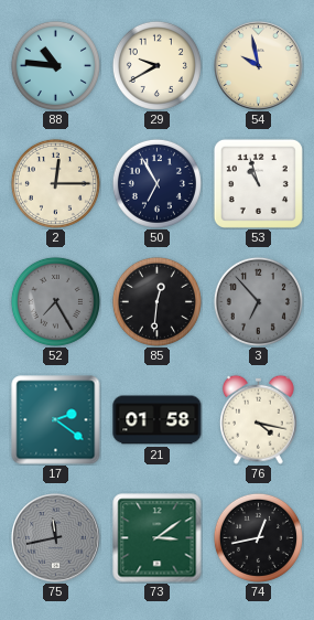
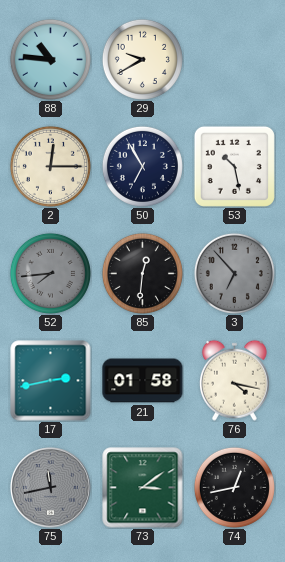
54: 9:58 -> none
53: 10:57 -> 10:28
52: 7:25 -> 7:44
17: 2:21 -> 2:43
